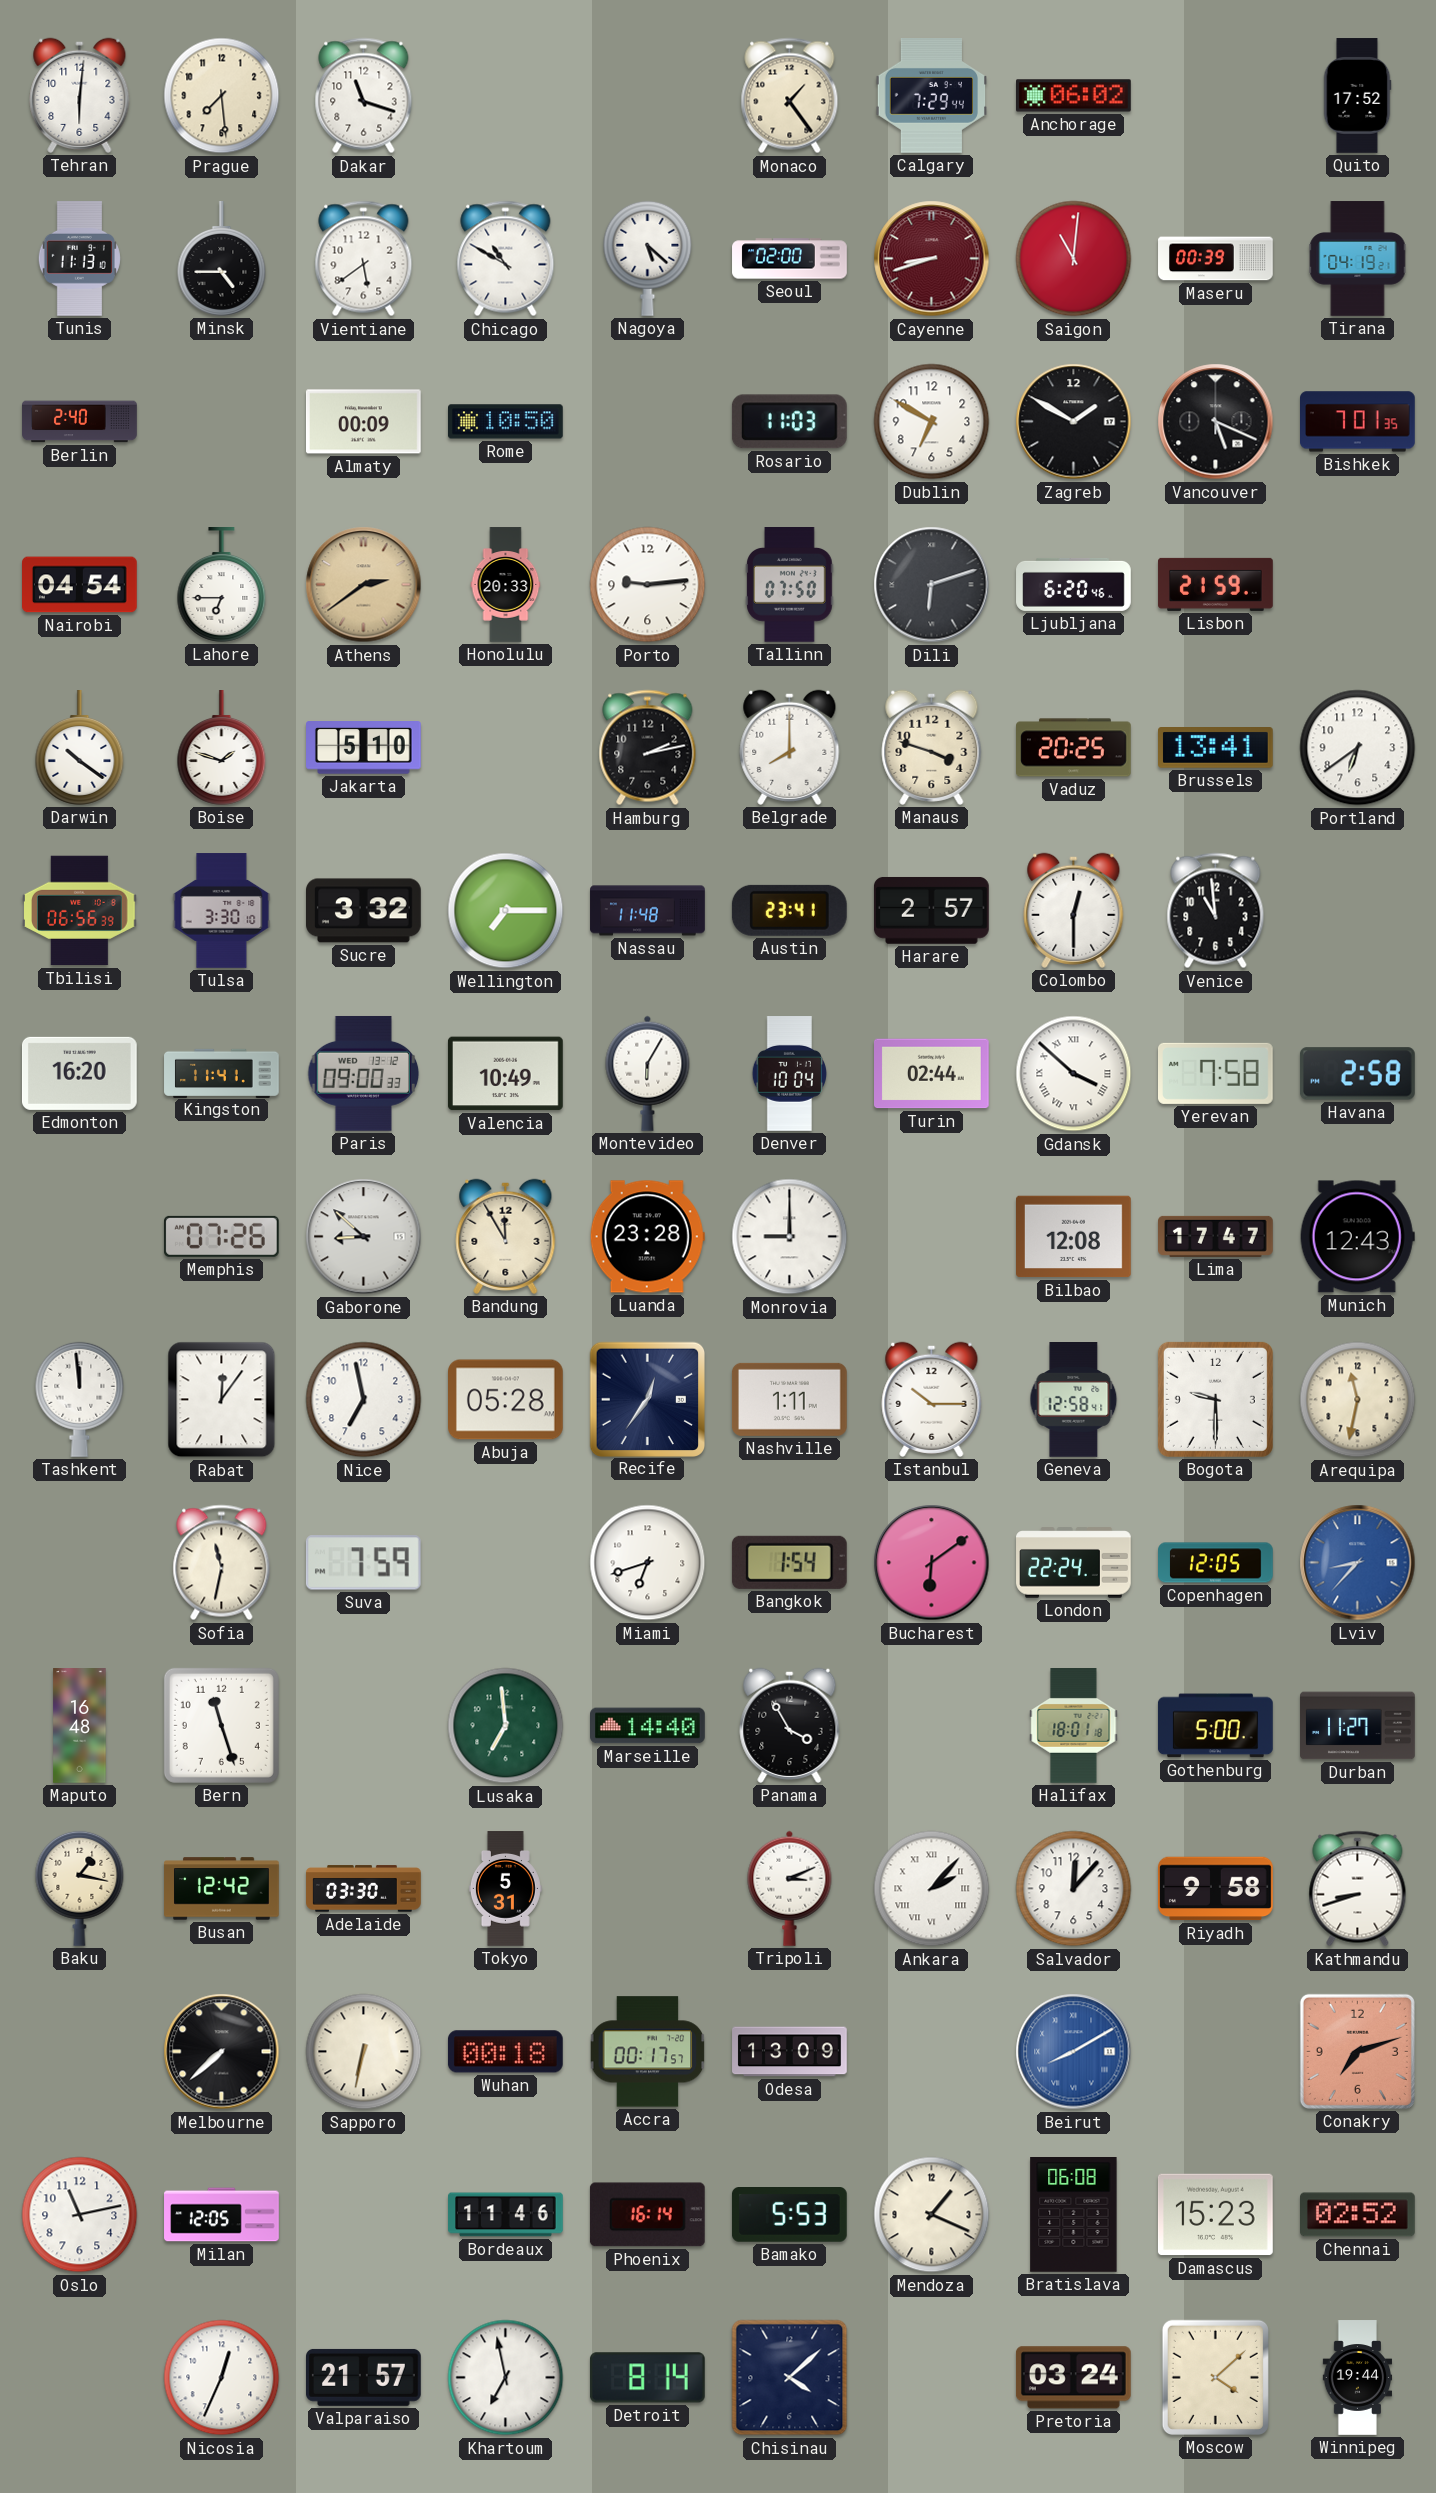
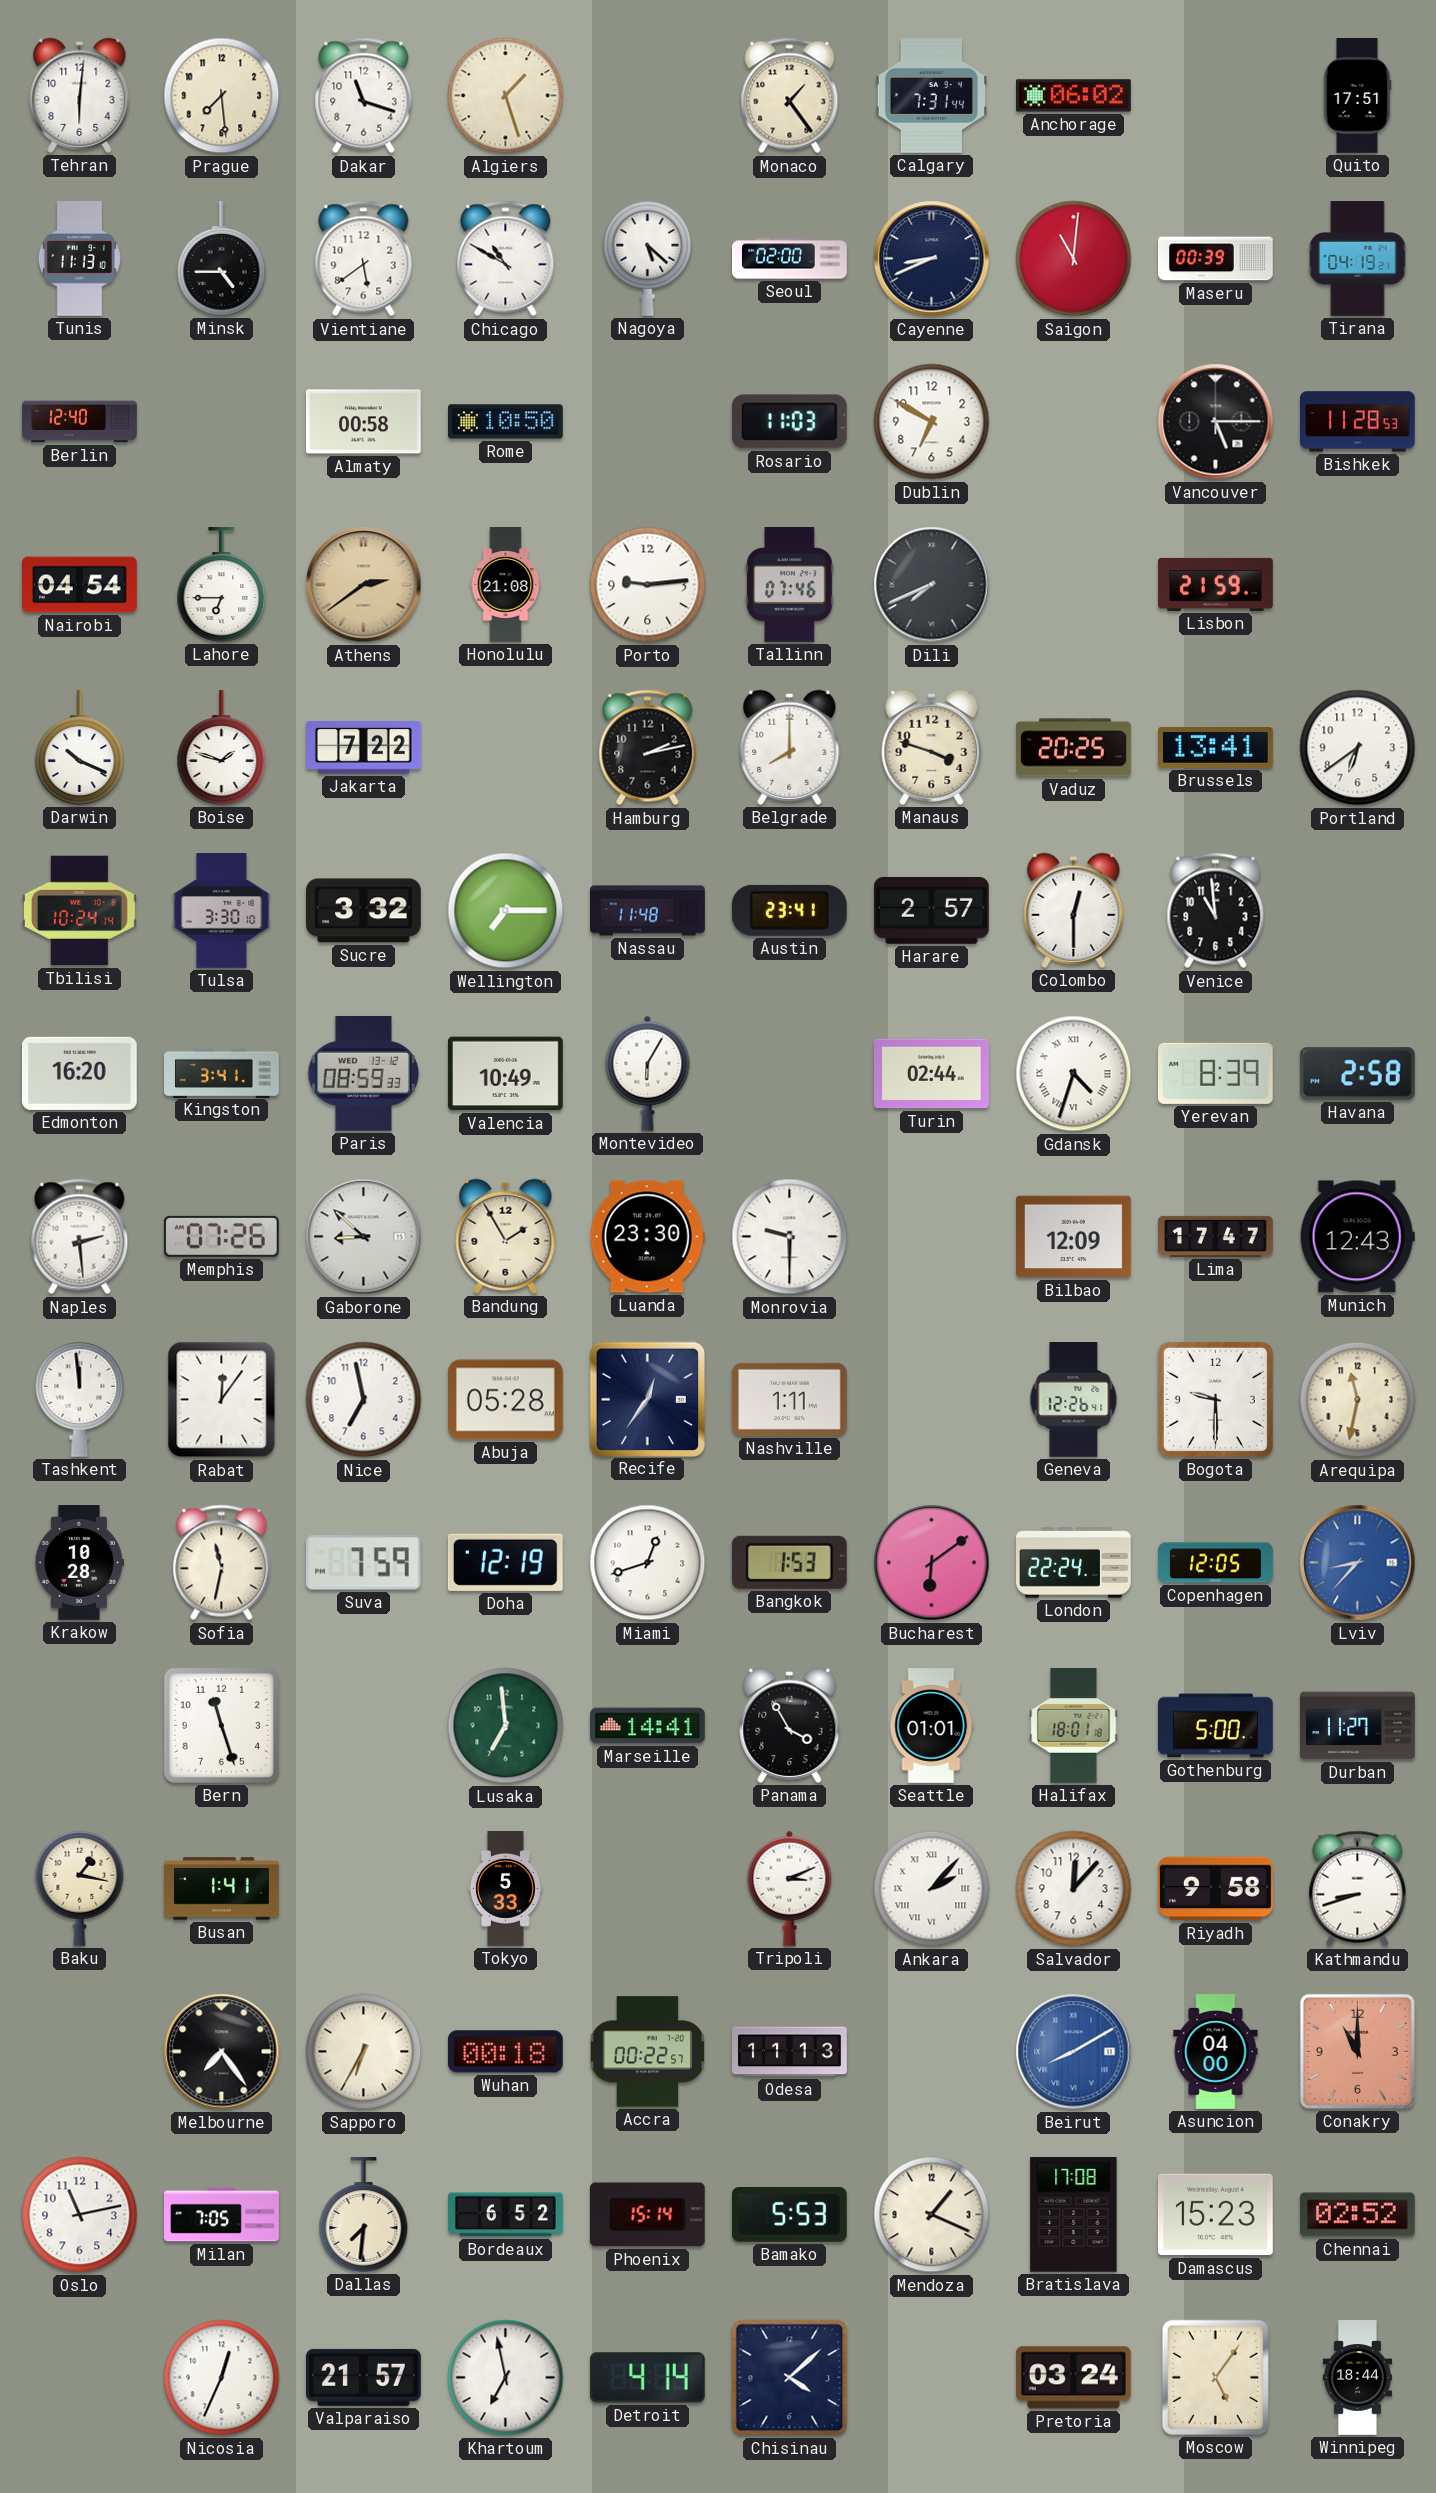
Algiers: none -> 1:27
Calgary: 7:29 -> 7:31
Quito: 17:52 -> 17:51
Cayenne: 8:42 -> 8:41
Cayenne dial: burgundy -> navy
Berlin: 2:40 -> 12:40
Almaty: 00:09 -> 00:58
Zagreb: 1:50 -> none
Vancouver: 5:19 -> 5:15
Bishkek: 7:01 -> 11:28
Honolulu: 20:33 -> 21:08
Tallinn: 07:50 -> 07:46
Dili: 6:12 -> 7:41
Ljubljana: 6:20 -> none
Darwin: 10:21 -> 10:19
Jakarta: 5:10 -> 7:22
Tbilisi: 06:56 -> 10:24
Kingston: 11:41 -> 3:41
Paris: 09:00 -> 08:59
Denver: 10:04 -> none
Gdansk: 3:52 -> 4:33
Yerevan: 7:58 -> 8:39
Naples: none -> 2:29
Bandung: 11:55 -> 1:55
Luanda: 23:28 -> 23:30
Monrovia: 9:00 -> 9:30
Bilbao: 12:08 -> 12:09
Istanbul: 10:15 -> none
Geneva: 12:58 -> 12:26
Krakow: none -> 10:28
Doha: none -> 12:19
Miami: 6:42 -> 12:42
Bangkok: 1:54 -> 1:53
Maputo: 16:48 -> none
Marseille: 14:40 -> 14:41
Seattle: none -> 01:01
Busan: 12:42 -> 1:41
Adelaide: 03:30 -> none
Tokyo: 5:31 -> 5:33
Melbourne: 7:38 -> 7:24
Sapporo: 6:32 -> 6:35
Accra: 00:17 -> 00:22
Odesa: 13:09 -> 11:13
Asuncion: none -> 04:00
Conakry: 7:12 -> 11:00
Milan: 12:05 -> 7:05
Dallas: none -> 7:31
Bordeaux: 11:46 -> 6:52
Phoenix: 16:14 -> 15:14
Bratislava: 06:08 -> 17:08
Detroit: 8:14 -> 4:14
Moscow: 4:08 -> 5:06
Winnipeg: 19:44 -> 18:44
